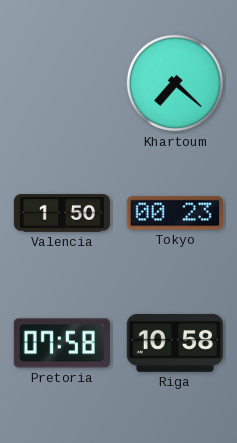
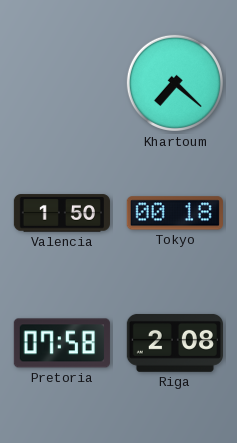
Tokyo: 00:23 -> 00:18
Riga: 10:58 -> 2:08
